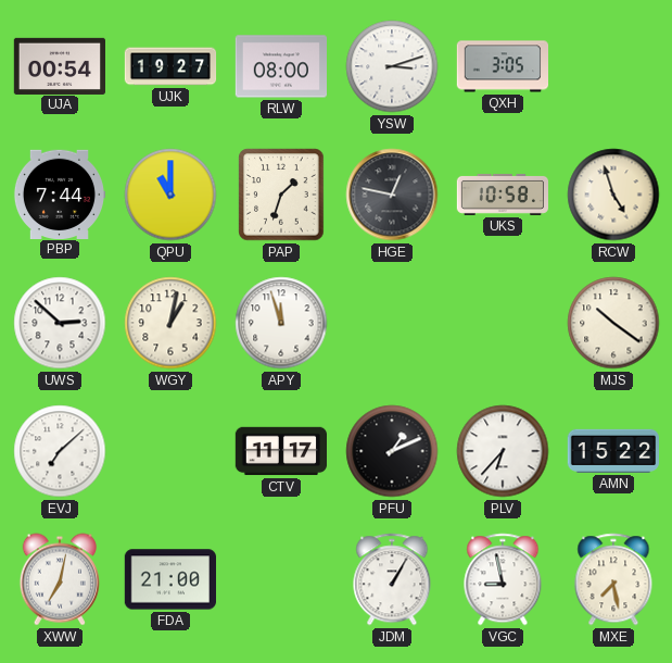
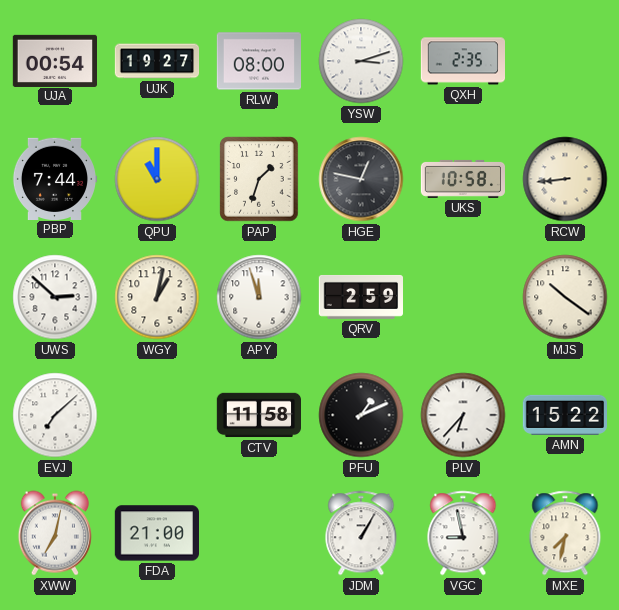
QXH: 3:05 -> 2:35
RCW: 4:57 -> 8:44
QRV: none -> 2:59
CTV: 11:17 -> 11:58
MXE: 7:28 -> 7:32
